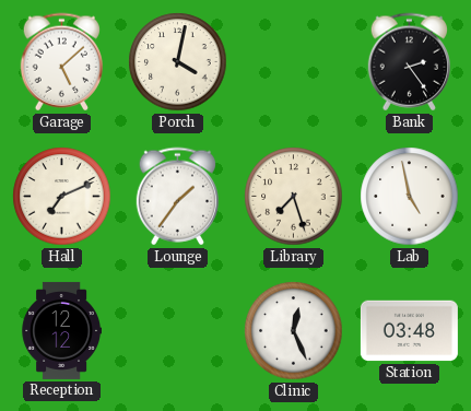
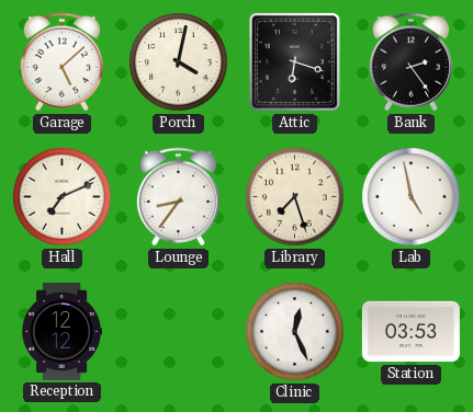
Attic: none -> 6:18
Lounge: 1:36 -> 8:36
Station: 03:48 -> 03:53
